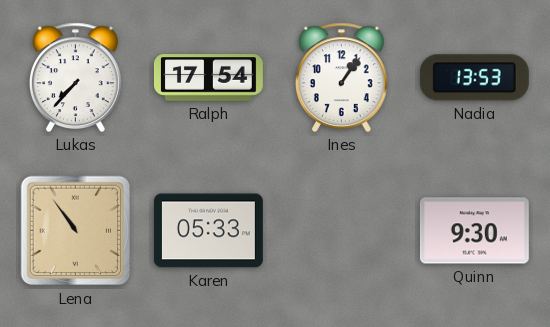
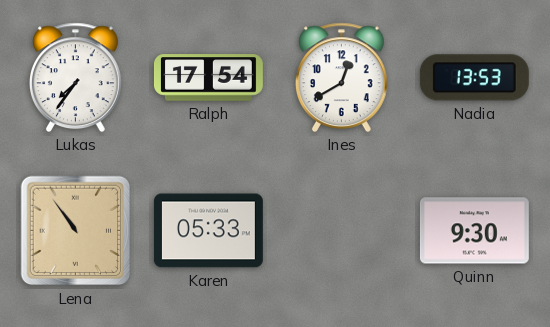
Lukas: 7:37 -> 7:36
Ines: 1:06 -> 12:40
